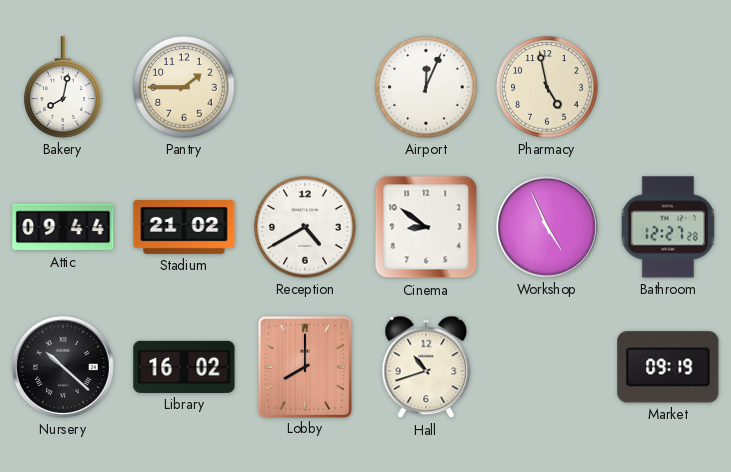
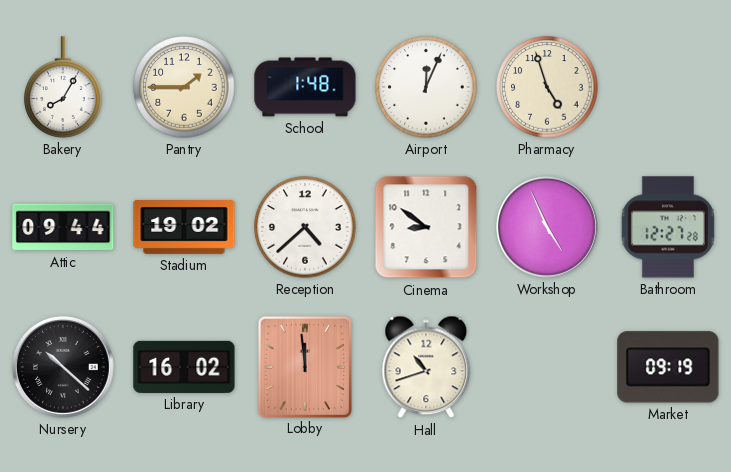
Bakery: 8:02 -> 8:05
School: none -> 1:48
Pharmacy: 4:58 -> 4:57
Stadium: 21:02 -> 19:02
Reception: 4:40 -> 4:38
Lobby: 8:00 -> 11:59
